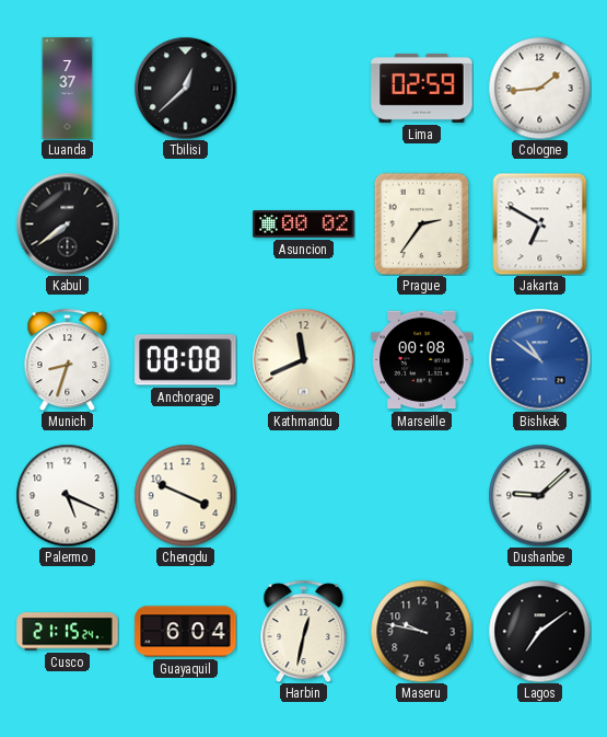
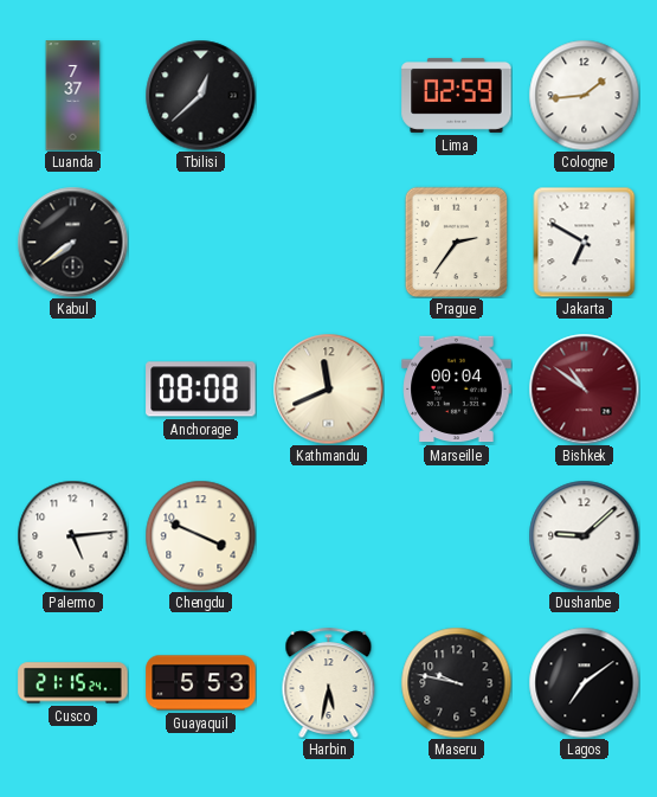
Asuncion: 00:02 -> none
Munich: 8:33 -> none
Marseille: 00:08 -> 00:04
Bishkek dial: blue -> burgundy
Palermo: 5:19 -> 5:14
Guayaquil: 6:04 -> 5:53
Harbin: 12:32 -> 5:32
